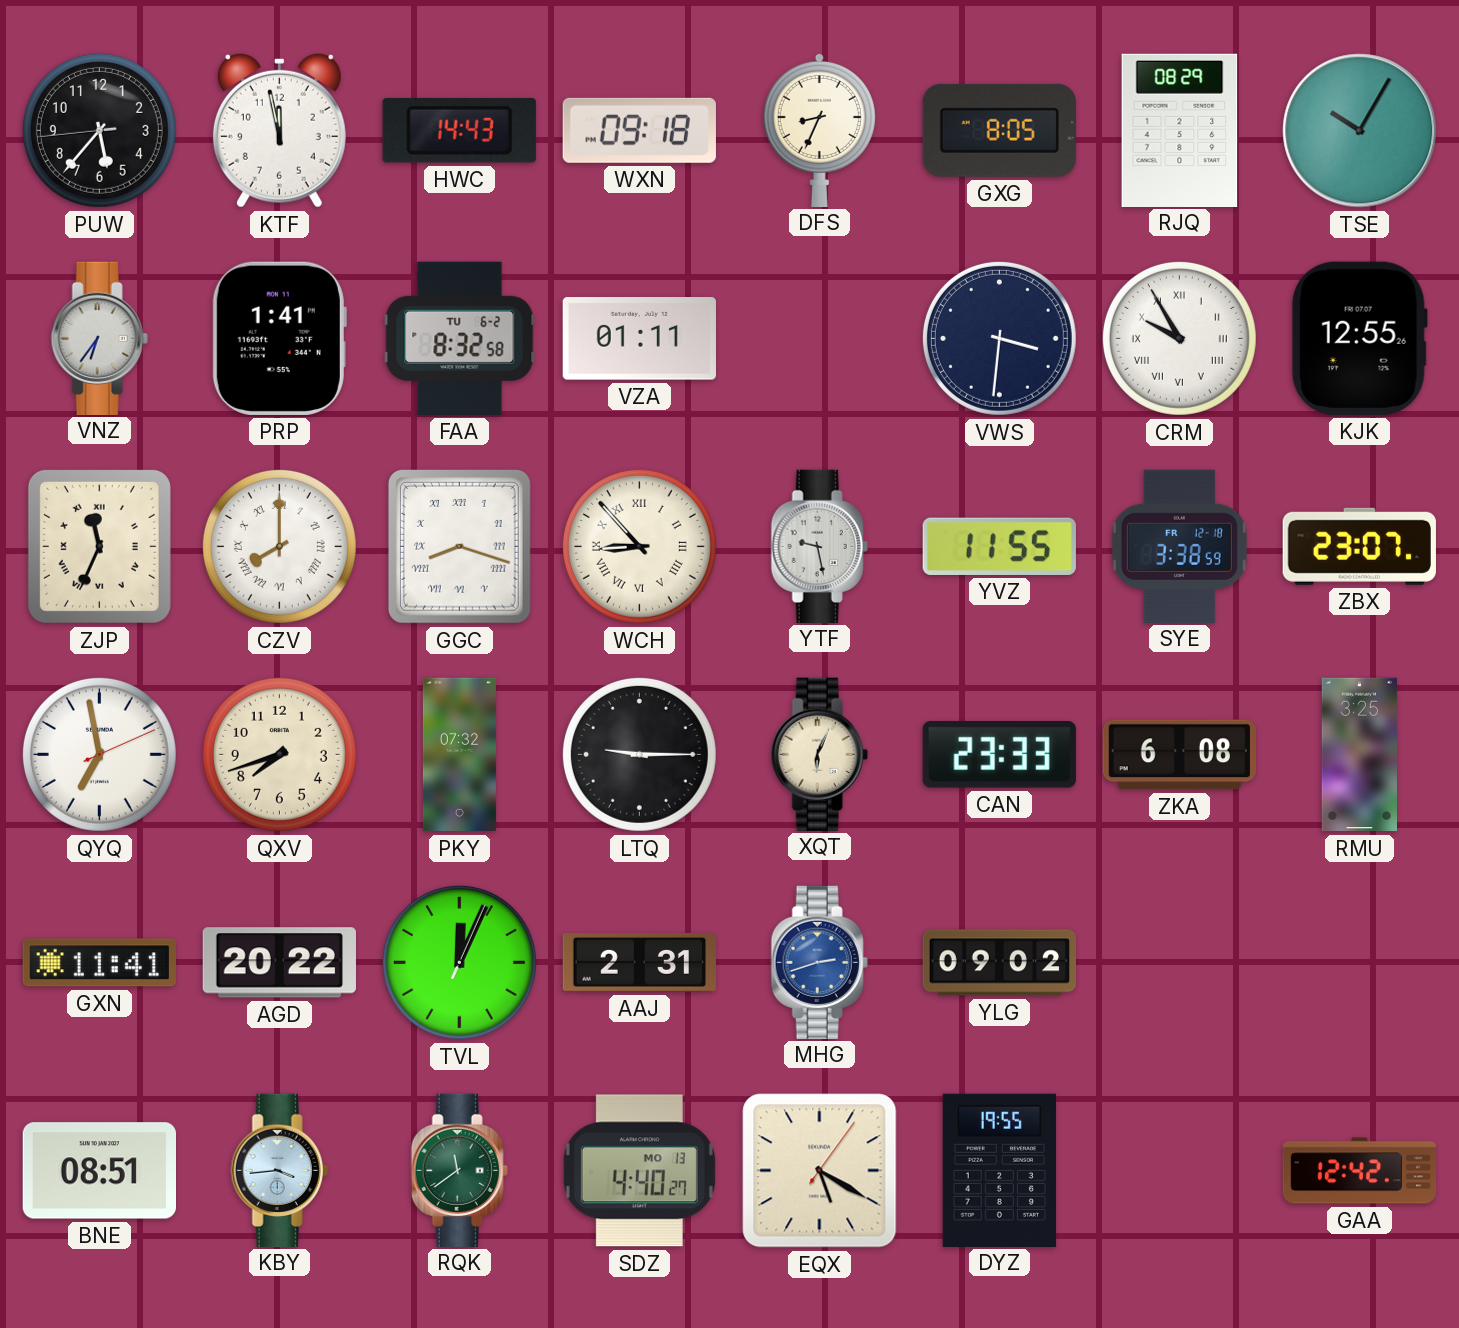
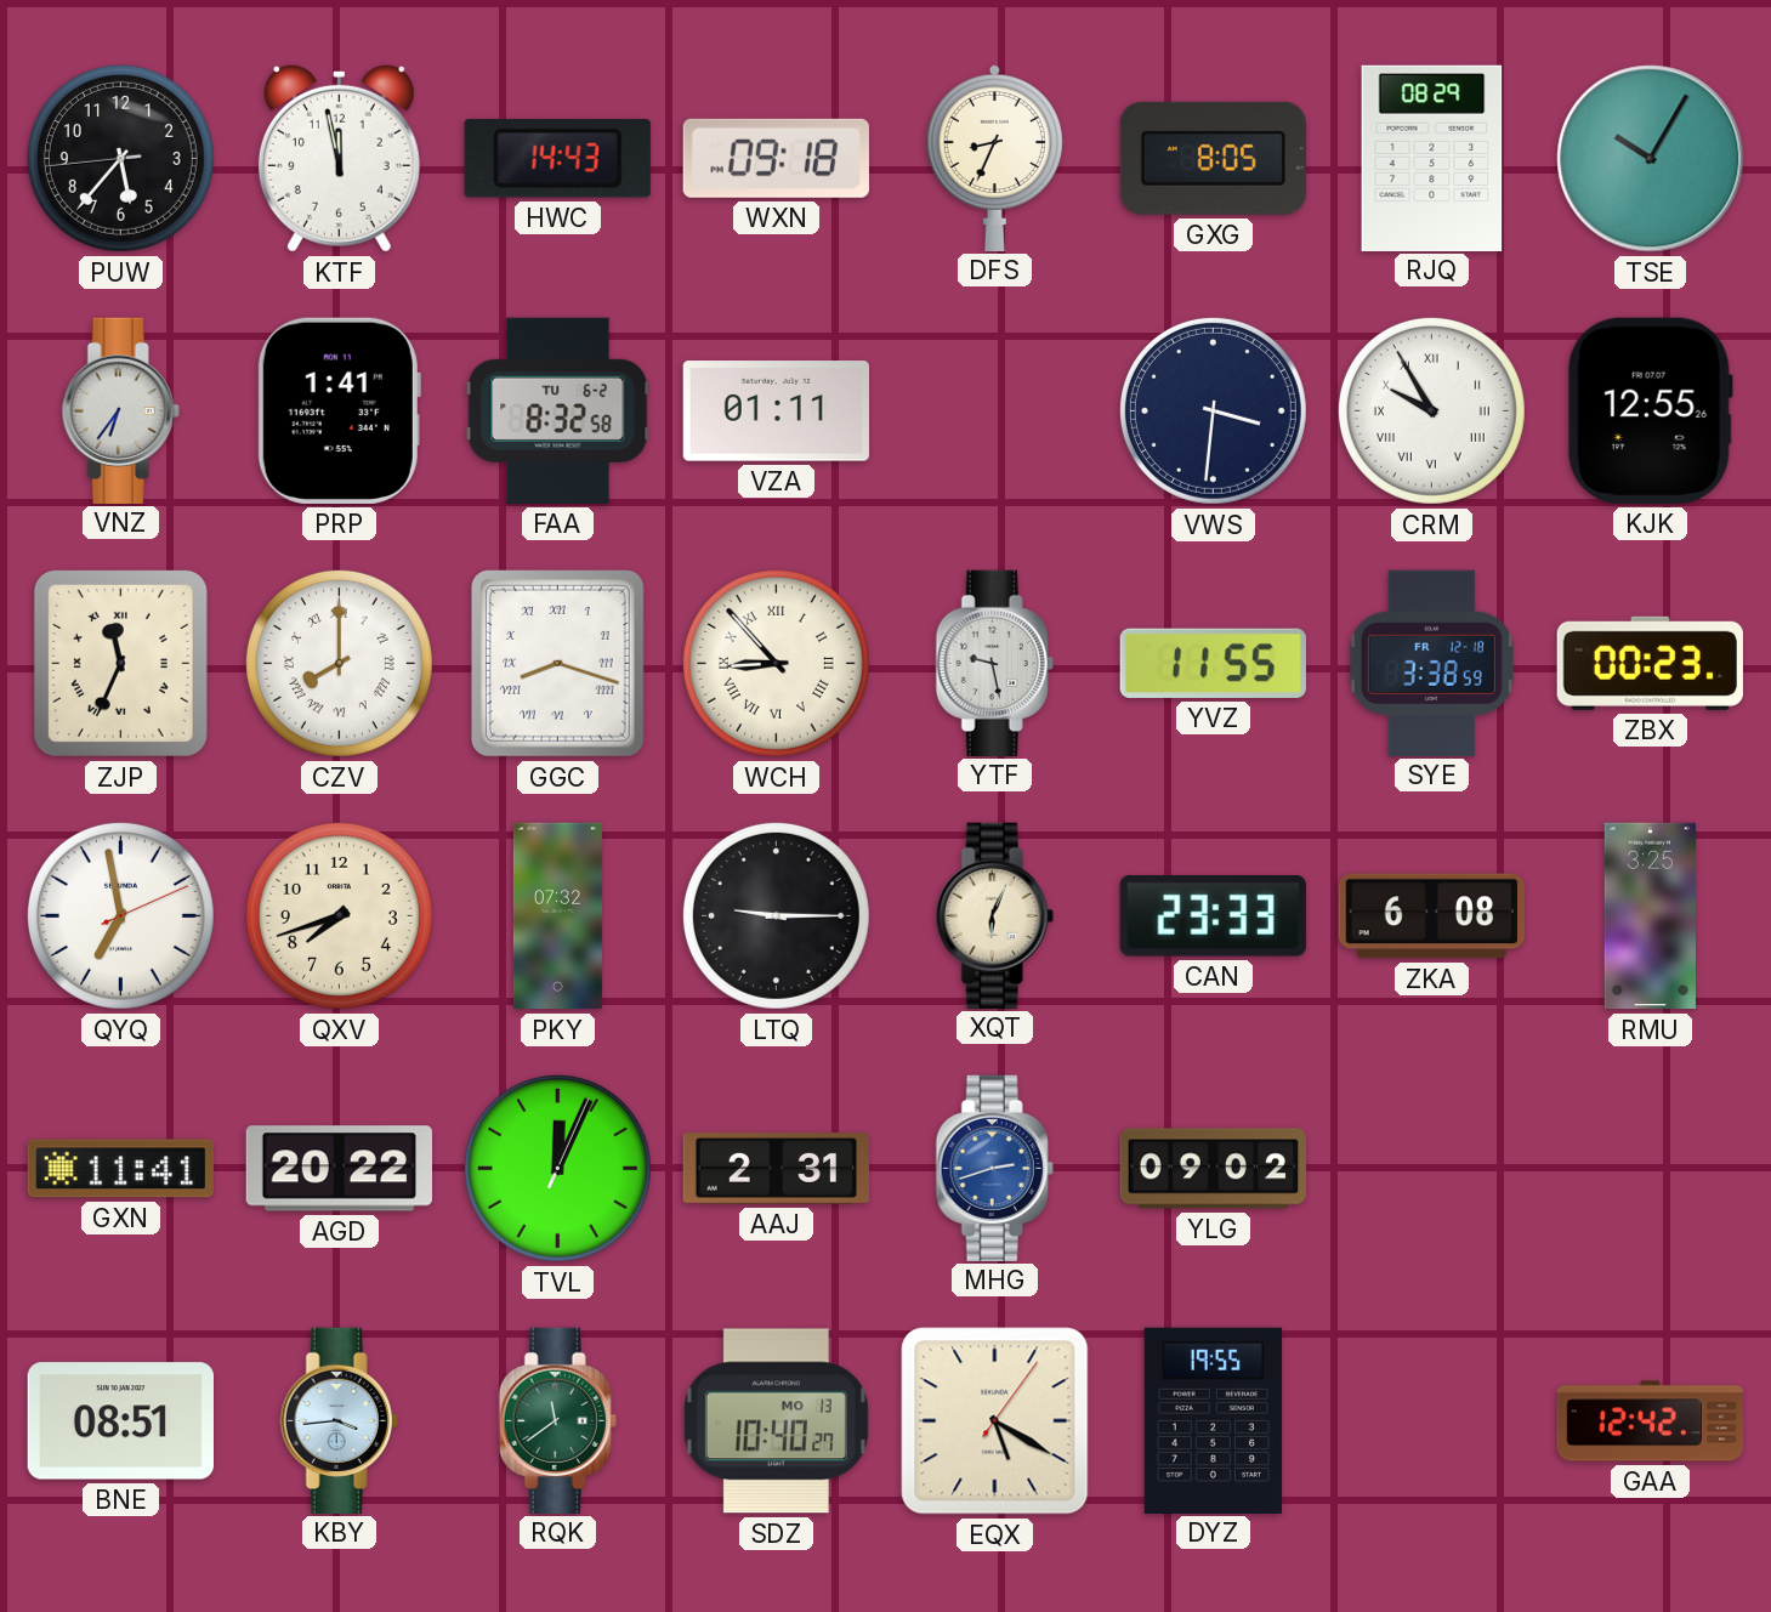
ZBX: 23:07 -> 00:23
SDZ: 4:40 -> 10:40
